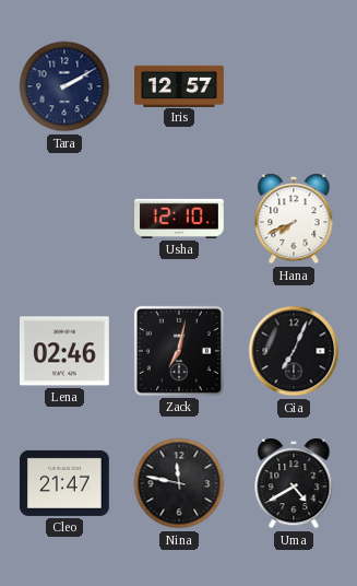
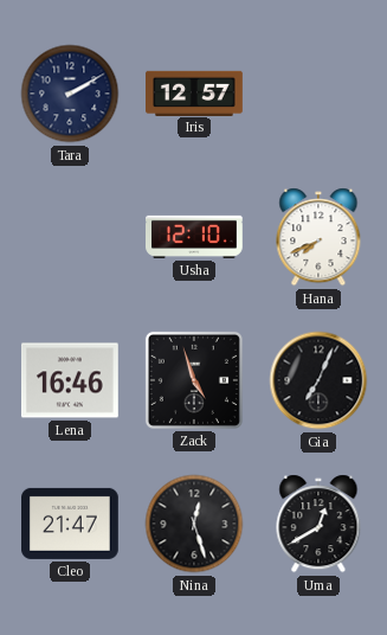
Lena: 02:46 -> 16:46
Zack: 7:02 -> 4:57
Nina: 11:47 -> 12:27
Uma: 4:40 -> 12:40
